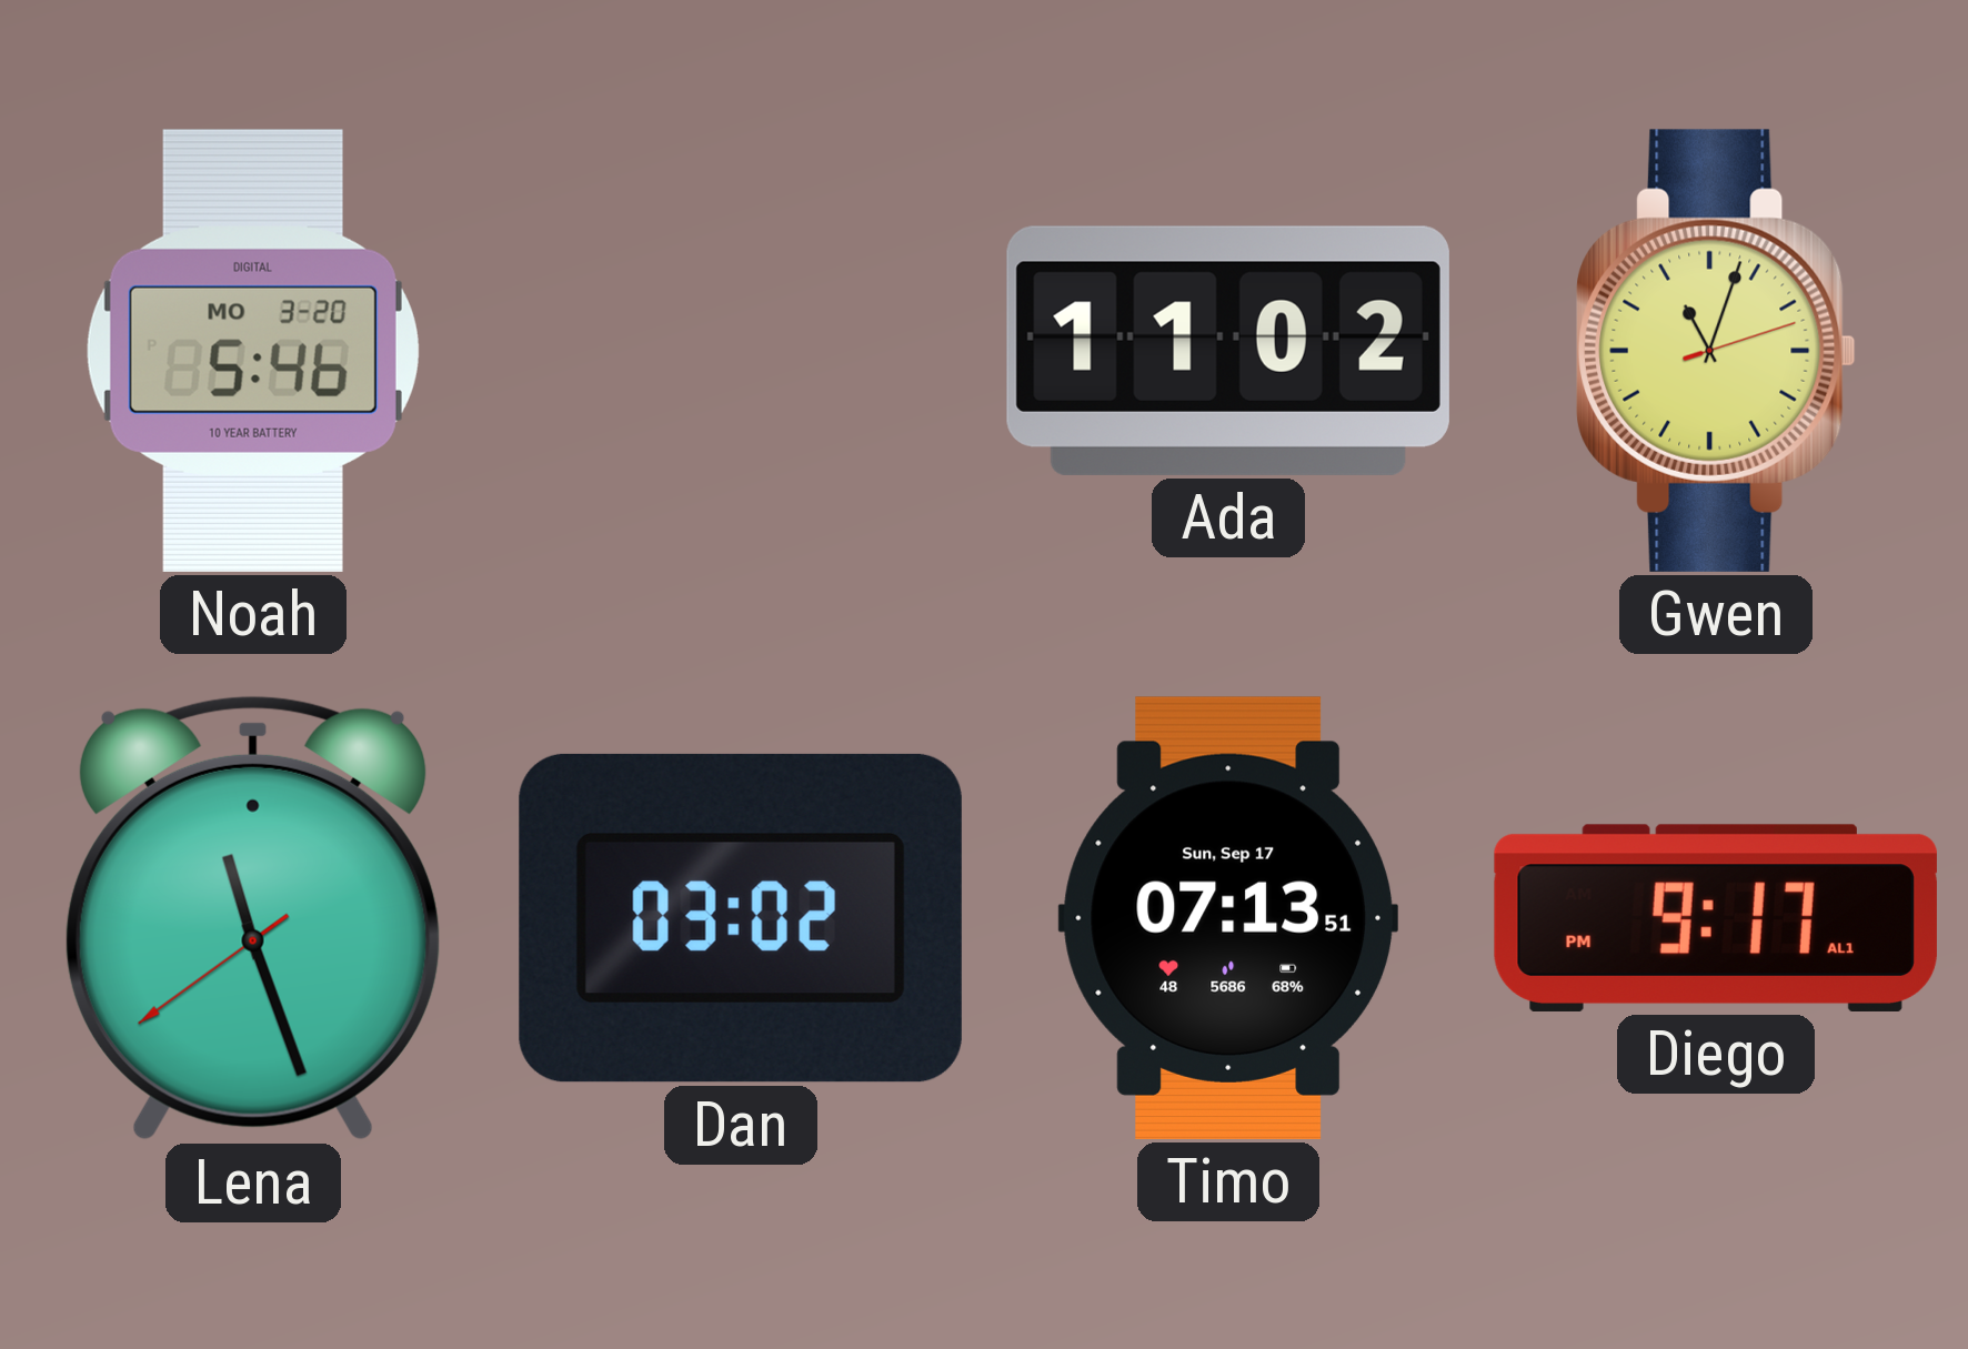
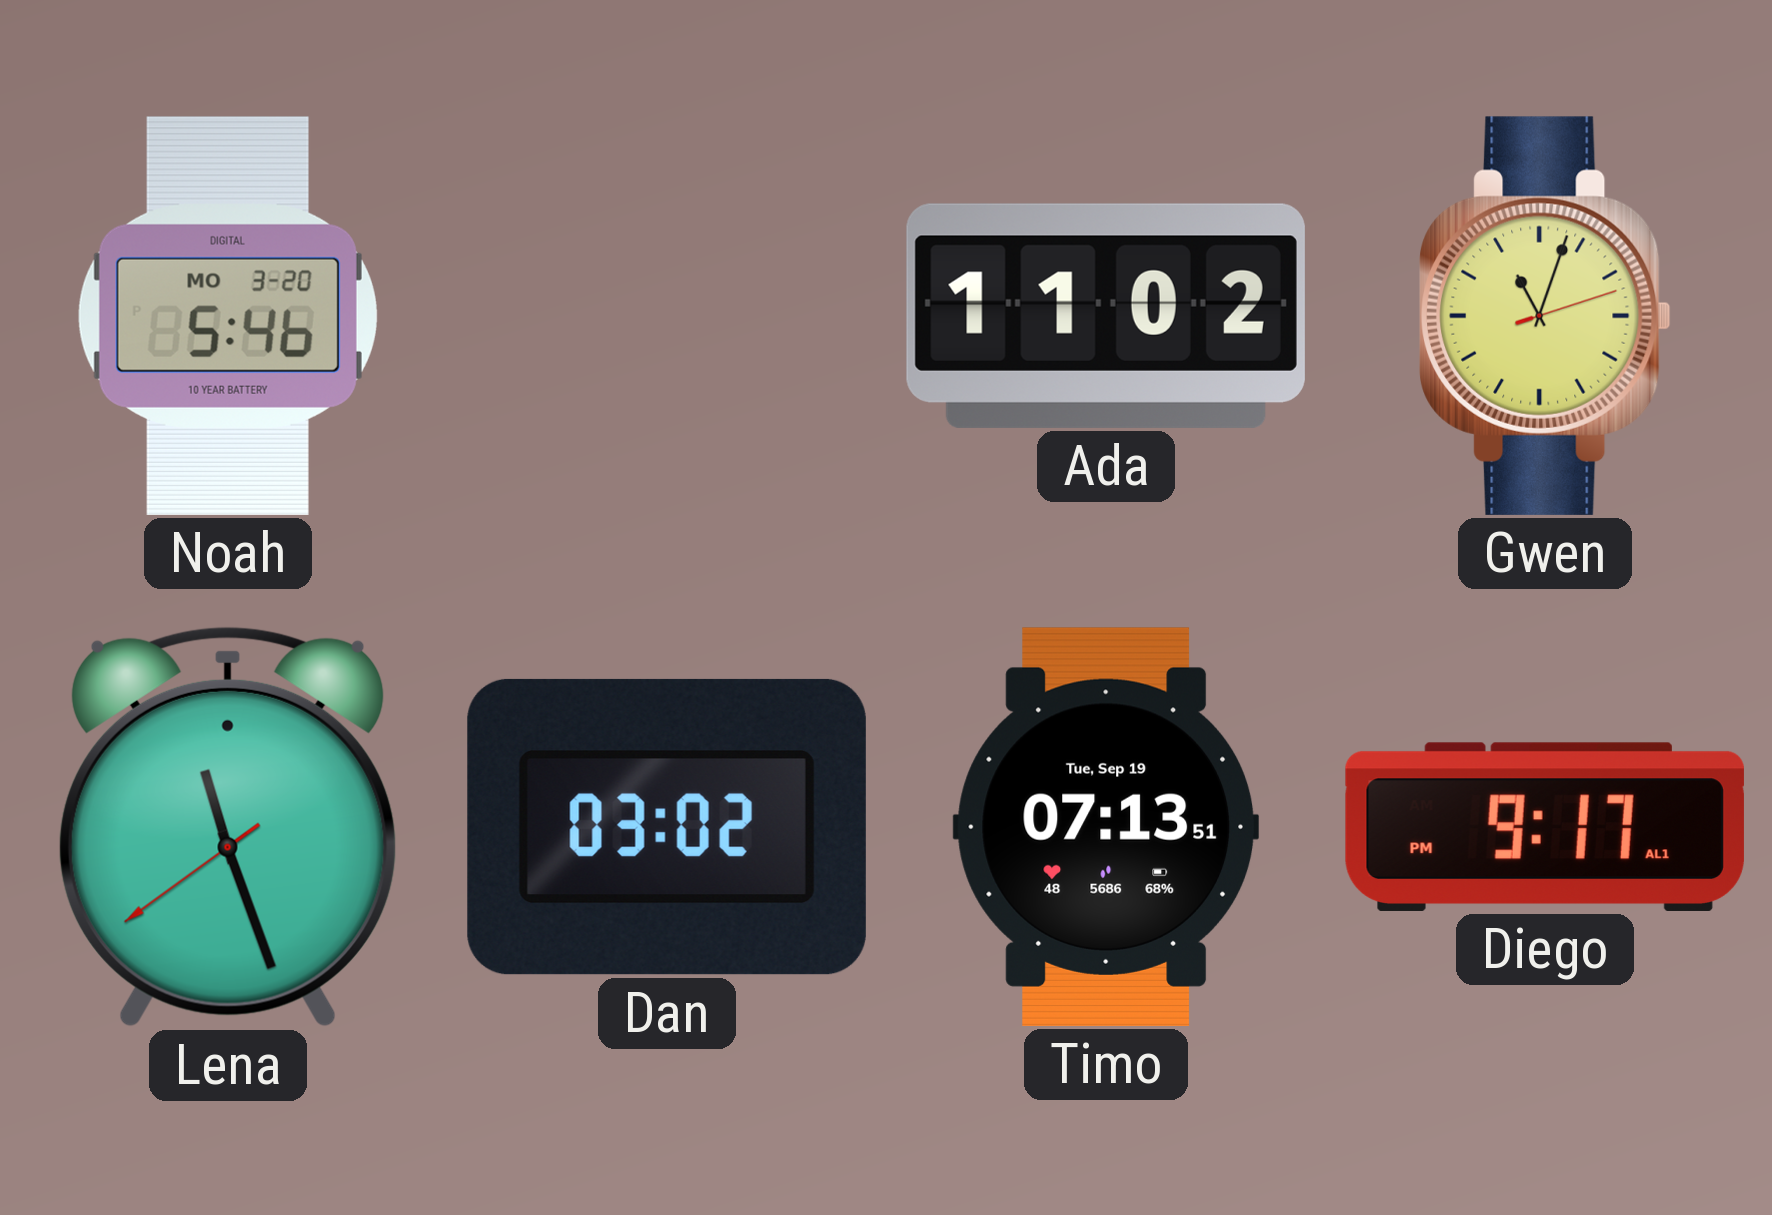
Timo date: Sun, Sep 17 -> Tue, Sep 19
